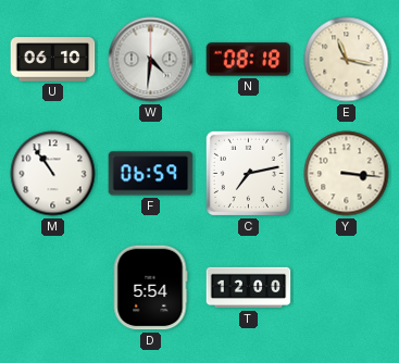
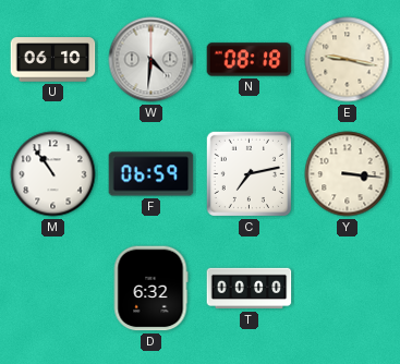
E: 11:17 -> 9:17
D: 5:54 -> 6:32
T: 12:00 -> 00:00
